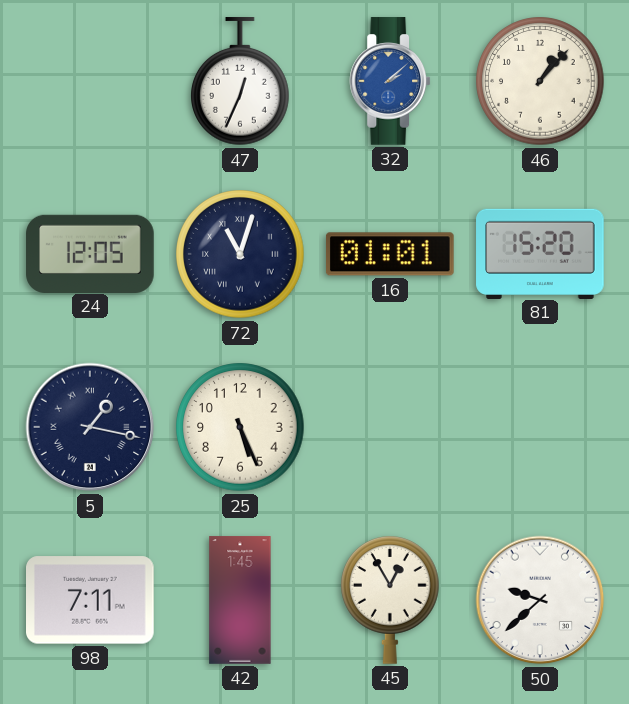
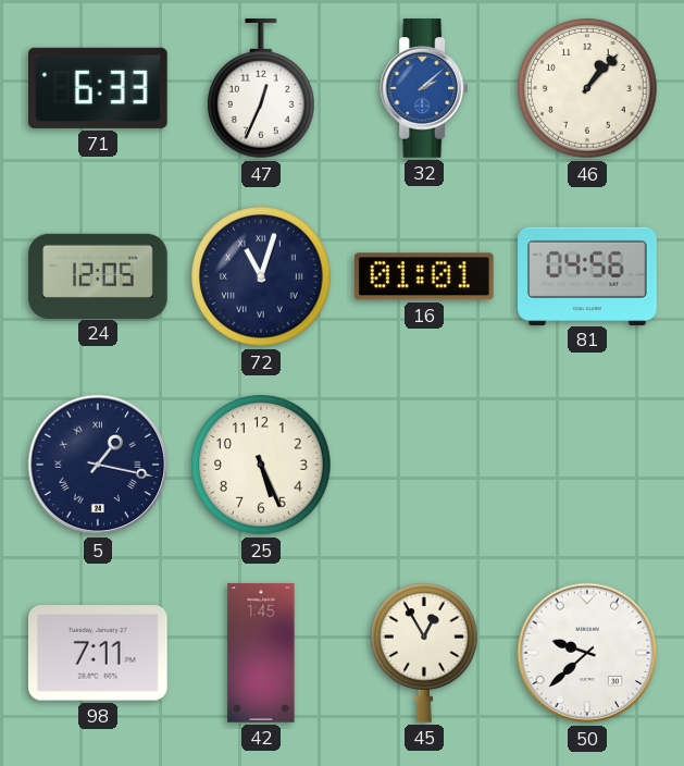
71: none -> 6:33
81: 15:20 -> 04:56
